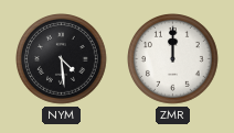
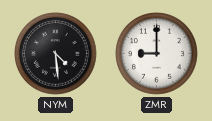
ZMR: 12:00 -> 9:00
